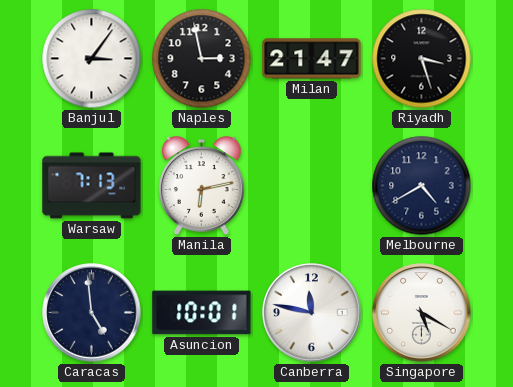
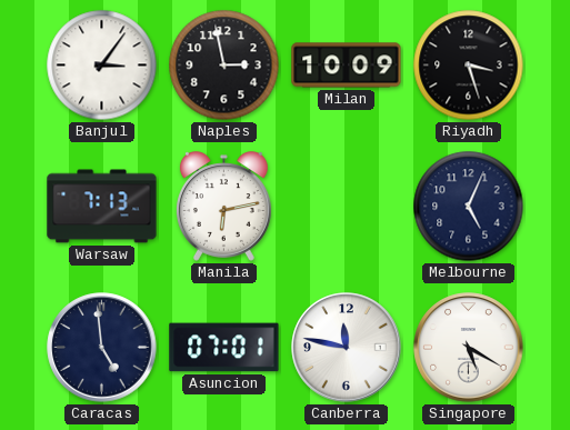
Milan: 21:47 -> 10:09
Melbourne: 4:40 -> 5:04
Asuncion: 10:01 -> 07:01
